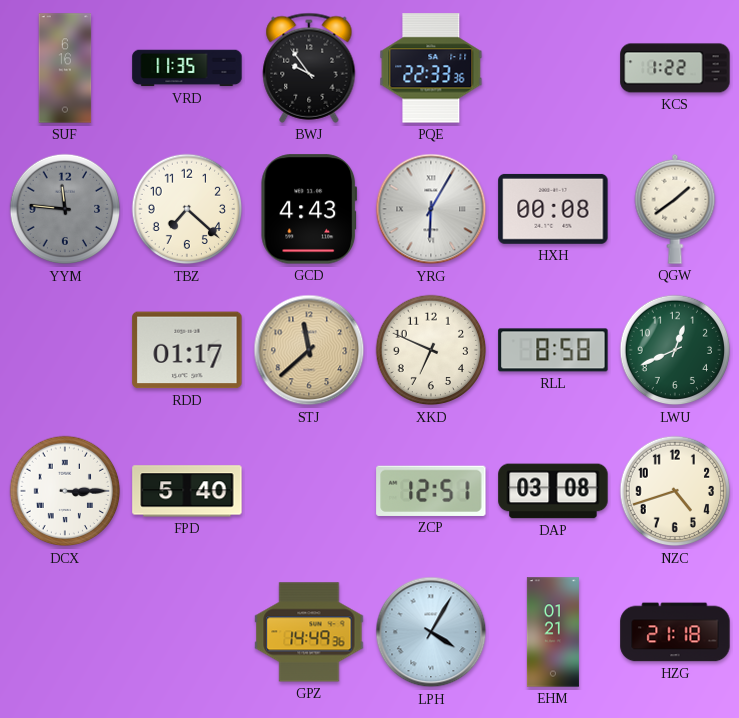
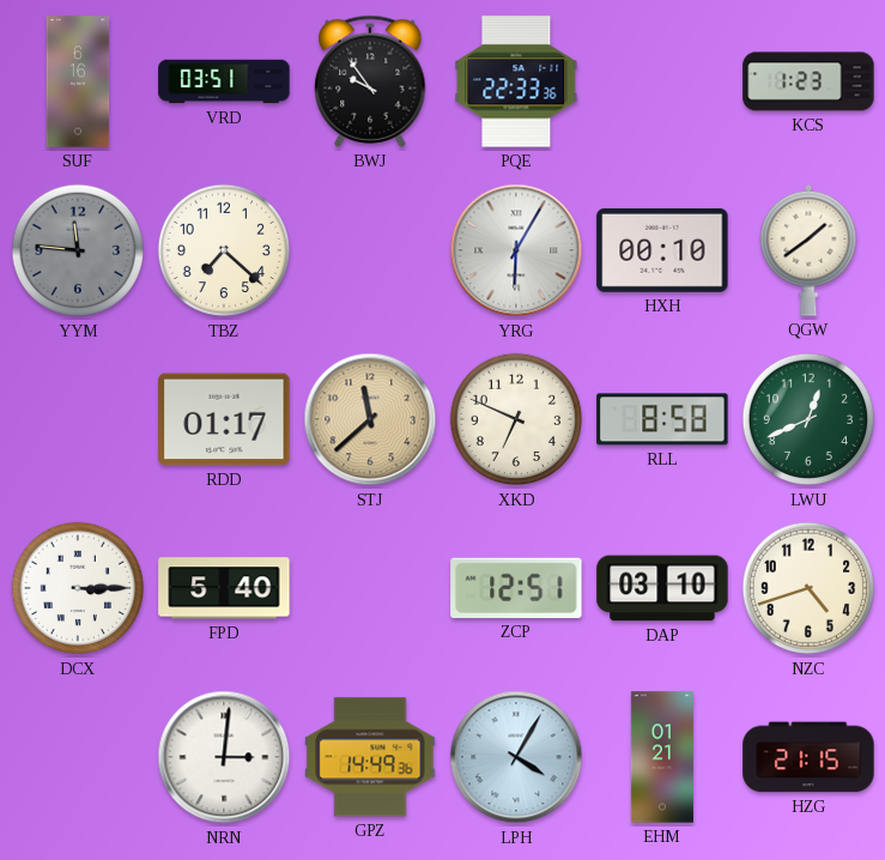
VRD: 11:35 -> 03:51
KCS: 1:22 -> 1:23
GCD: 4:43 -> none
HXH: 00:08 -> 00:10
DAP: 03:08 -> 03:10
NRN: none -> 3:01
HZG: 21:18 -> 21:15
